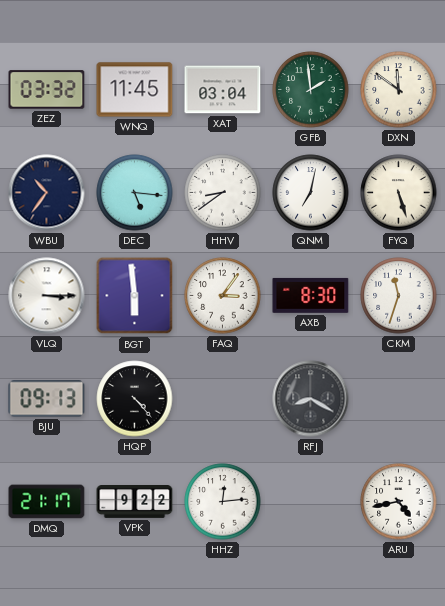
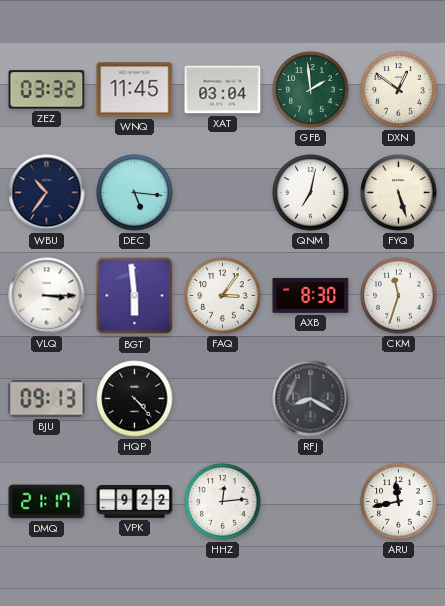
DXN: 11:51 -> 12:51
HHV: 8:39 -> none
ARU: 4:43 -> 11:43
